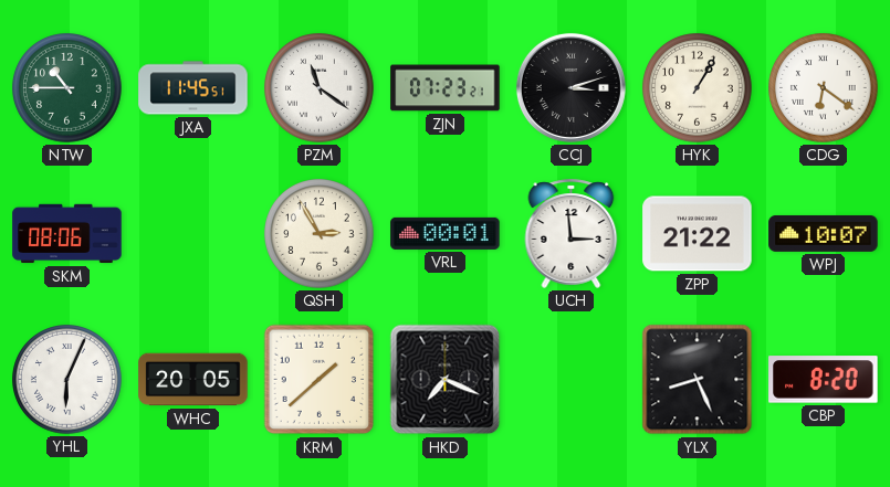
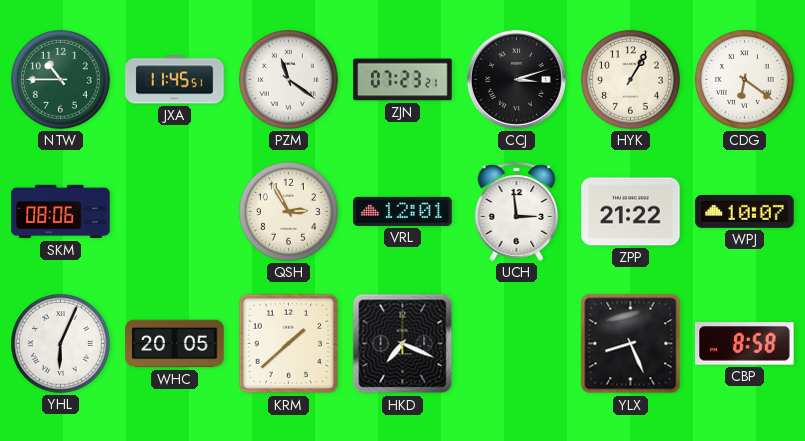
VRL: 00:01 -> 12:01
CBP: 8:20 -> 8:58
